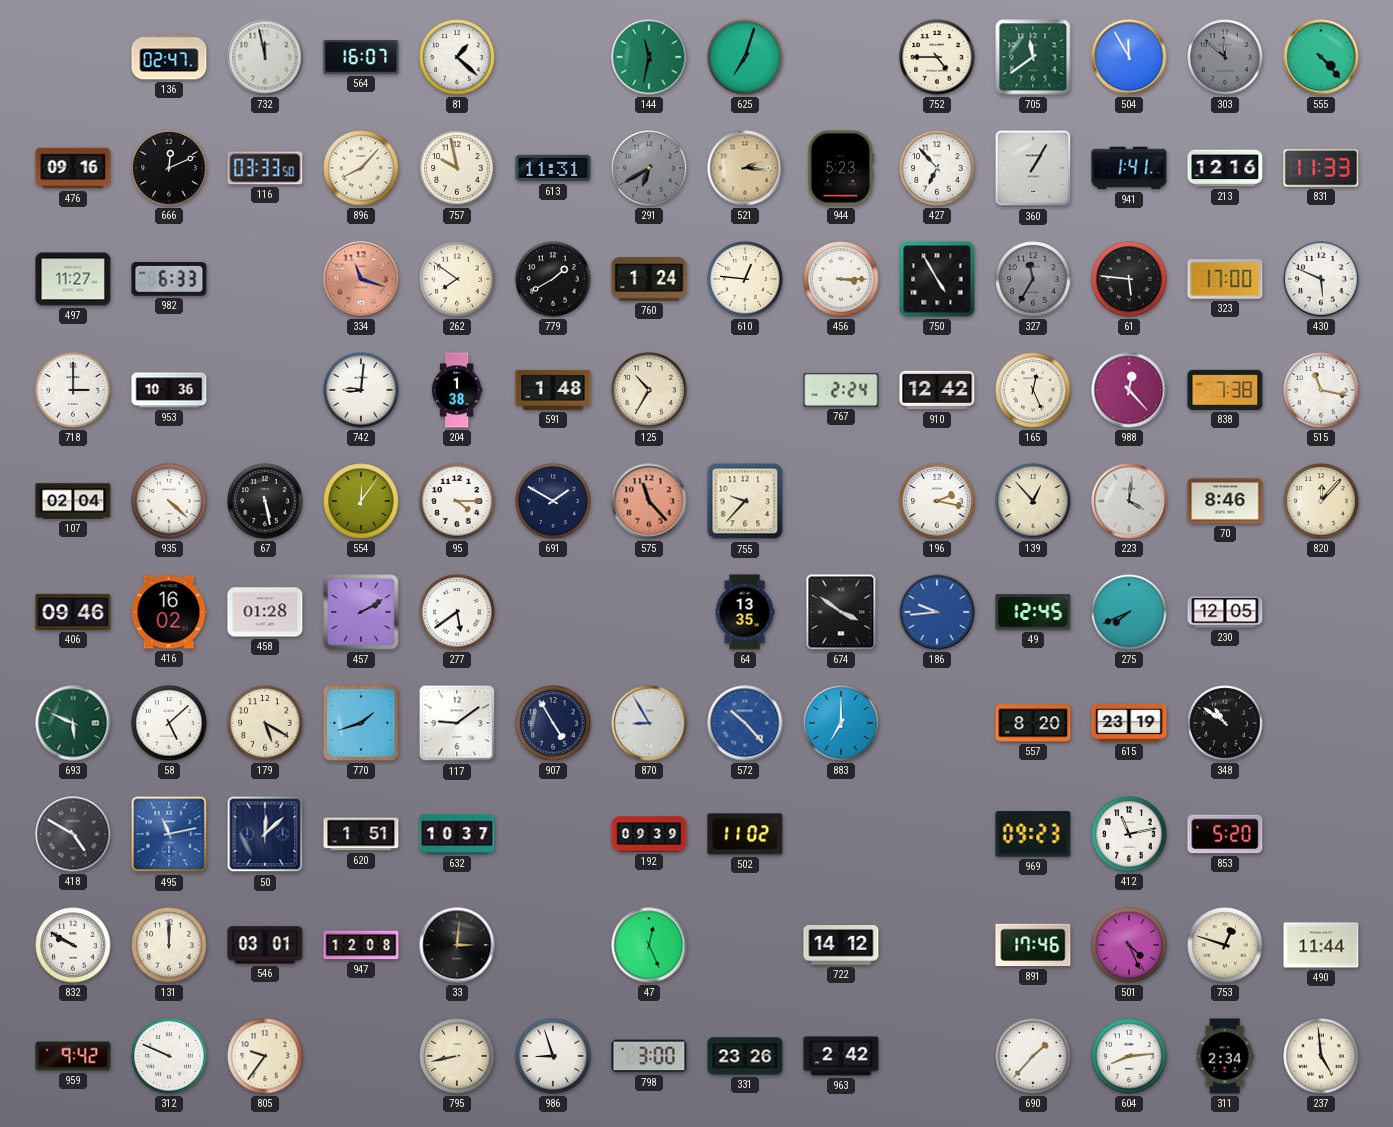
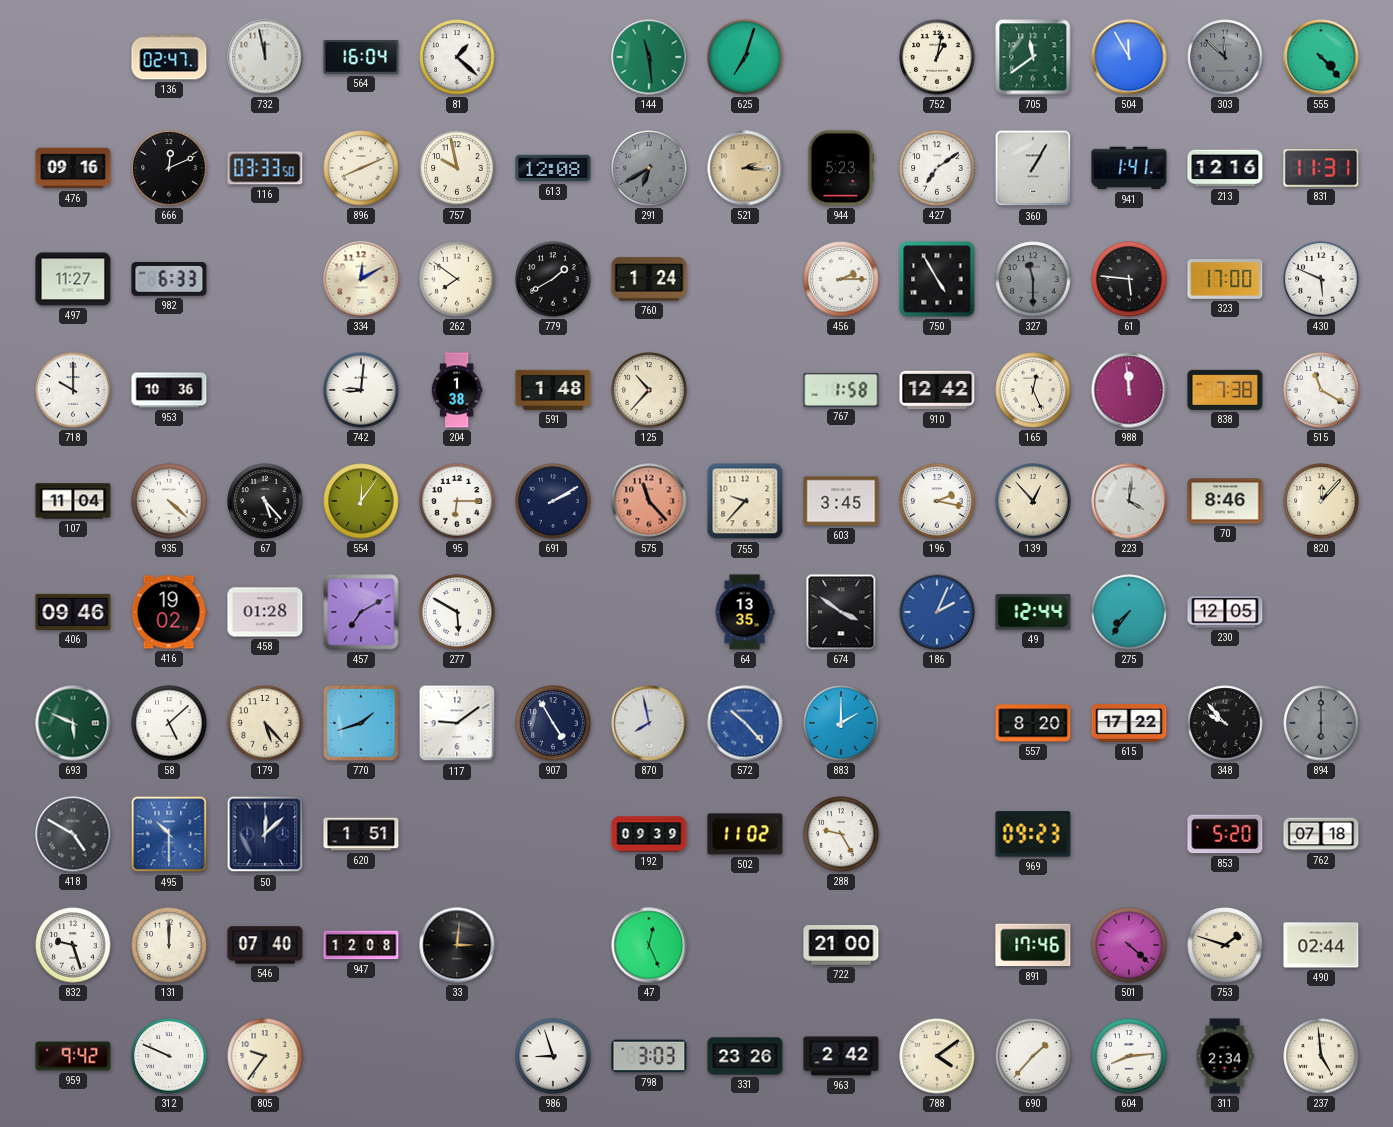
564: 16:07 -> 16:04
144: 11:32 -> 11:29
752: 4:45 -> 1:02
896: 8:07 -> 8:11
613: 11:31 -> 12:08
427: 6:53 -> 7:09
831: 11:33 -> 11:31
334: 11:18 -> 12:10
334 dial: salmon -> cream
610: 12:46 -> none
456: 3:15 -> 2:15
327: 11:35 -> 11:30
718: 3:00 -> 10:00
125: 10:35 -> 10:37
767: 2:24 -> 1:58
988: 12:23 -> 11:59
515: 11:17 -> 11:20
107: 02:04 -> 11:04
67: 5:28 -> 5:23
95: 4:15 -> 6:15
691: 1:50 -> 2:10
603: none -> 3:45
416: 16:02 -> 19:02
457: 2:10 -> 7:10
277: 5:39 -> 5:50
186: 9:44 -> 2:04
49: 12:45 -> 12:44
275: 7:41 -> 7:36
179: 5:20 -> 5:23
870: 8:55 -> 7:58
883: 7:00 -> 2:00
615: 23:19 -> 17:22
348: 10:51 -> 9:53
894: none -> 6:00
495: 11:13 -> 10:30
632: 10:37 -> none
288: none -> 9:25
412: 11:13 -> none
762: none -> 07:18
832: 9:50 -> 9:27
546: 03:01 -> 07:40
722: 14:12 -> 21:00
501: 4:26 -> 4:22
753: 12:48 -> 1:48
490: 11:44 -> 02:44
795: 8:43 -> none
798: 3:00 -> 3:03
788: none -> 4:09
